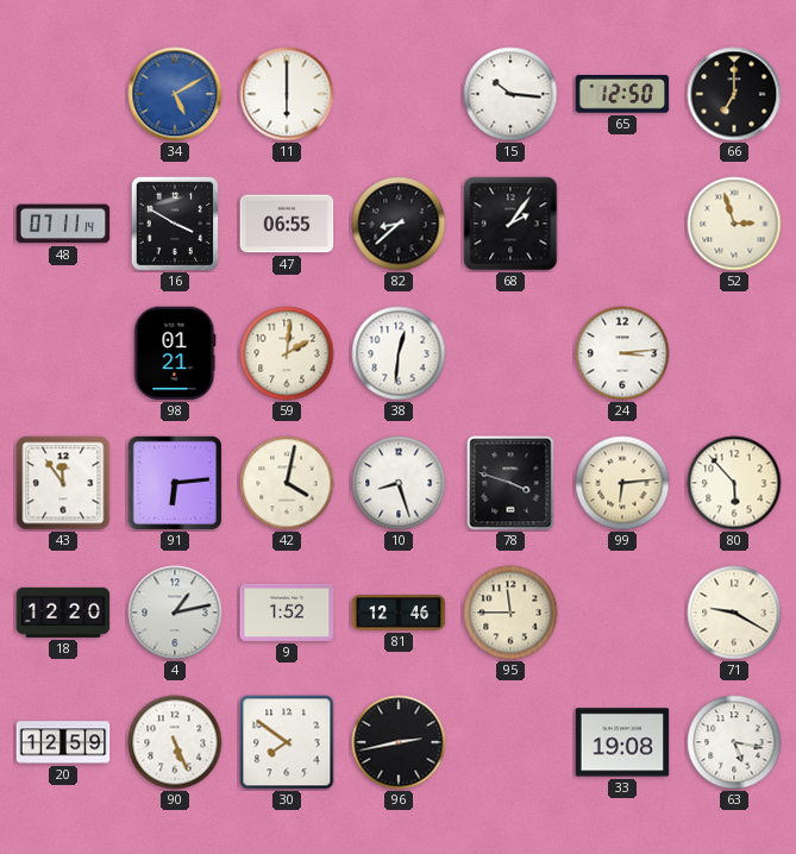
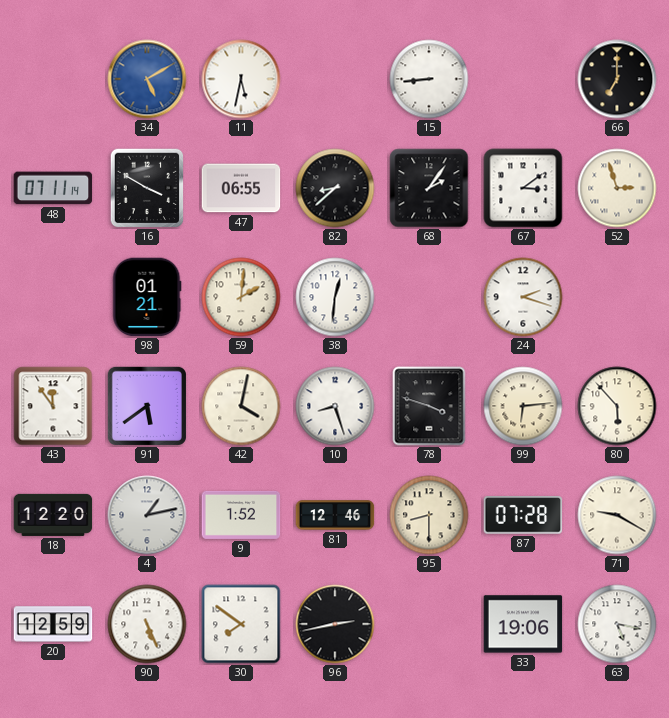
11: 6:00 -> 5:32
15: 10:16 -> 8:44
65: 12:50 -> none
67: none -> 3:09
24: 3:14 -> 2:18
91: 6:14 -> 5:39
95: 11:45 -> 8:30
87: none -> 07:28
33: 19:08 -> 19:06
